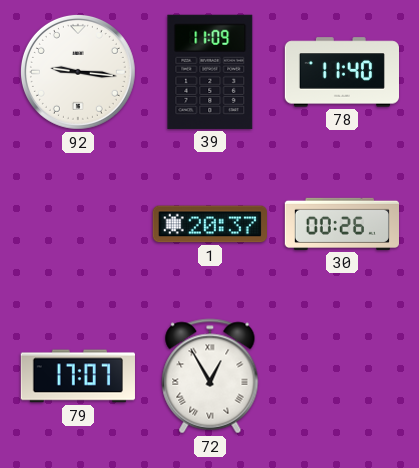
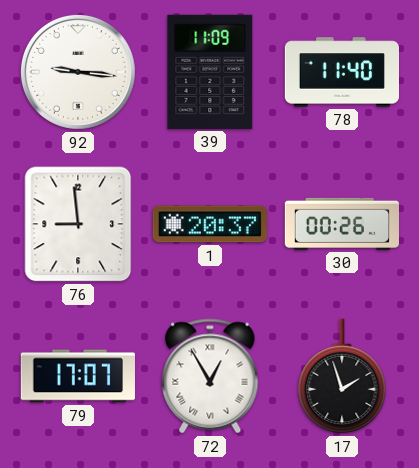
76: none -> 8:59
17: none -> 1:57
